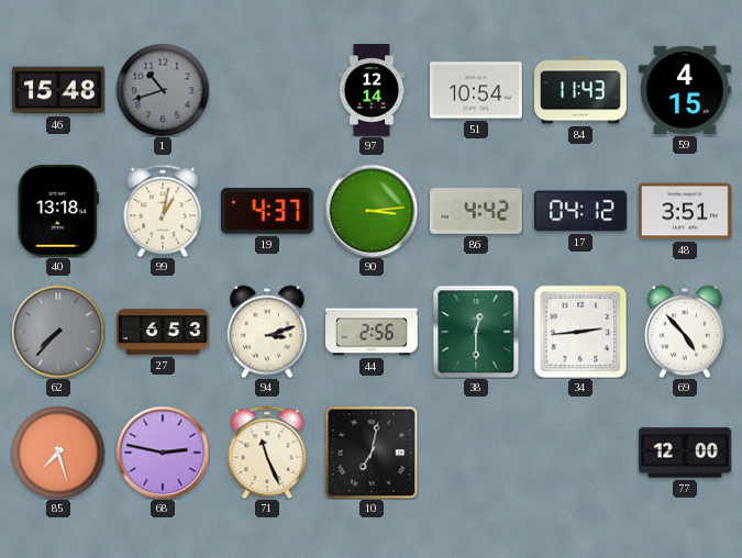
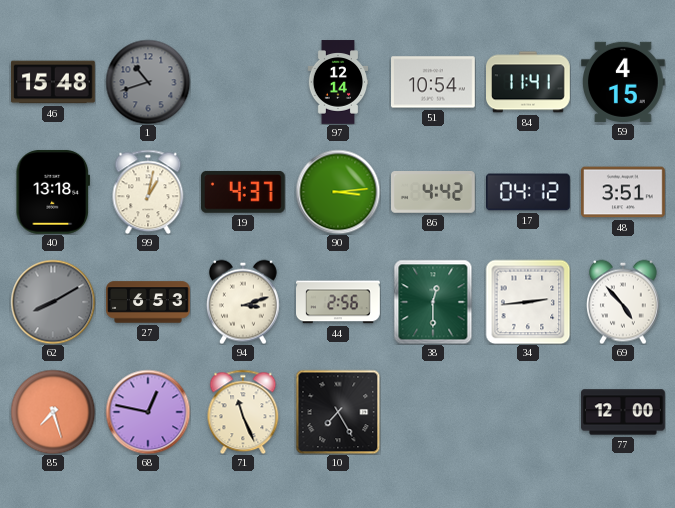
84: 11:43 -> 11:41
62: 7:37 -> 8:10
68: 2:47 -> 12:47
10: 7:02 -> 7:25
